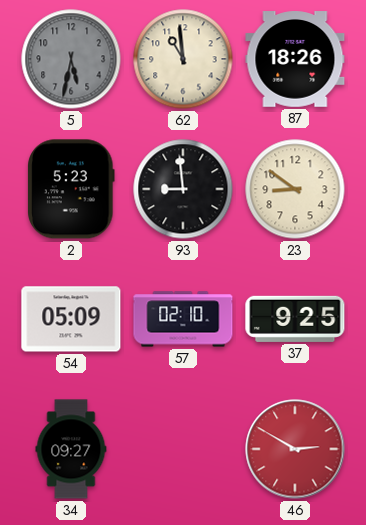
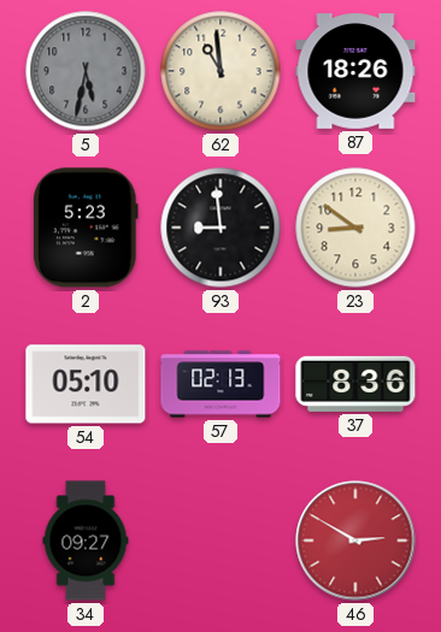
54: 05:09 -> 05:10
57: 02:10 -> 02:13
37: 9:25 -> 8:36
